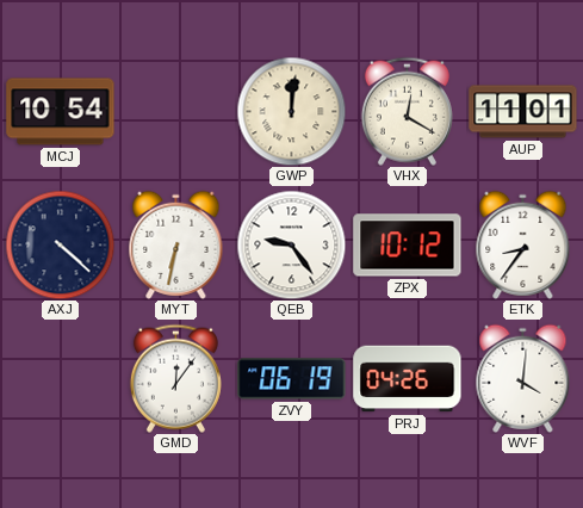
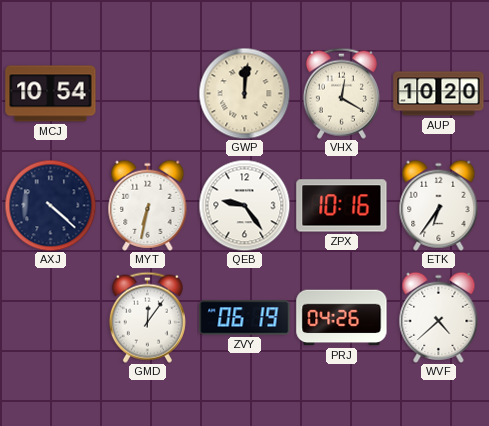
AUP: 11:01 -> 10:20
ZPX: 10:12 -> 10:16
ETK: 8:36 -> 6:36
WVF: 4:01 -> 4:38
